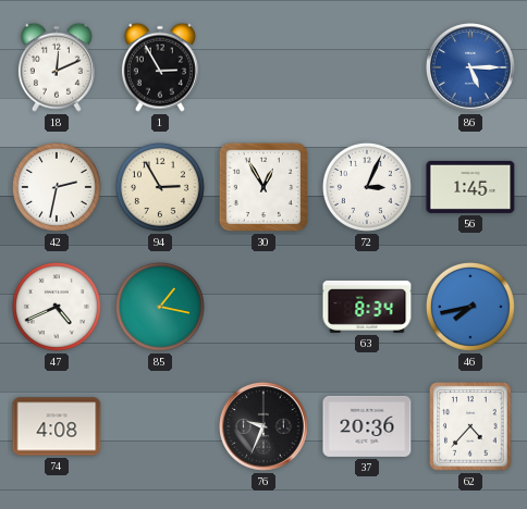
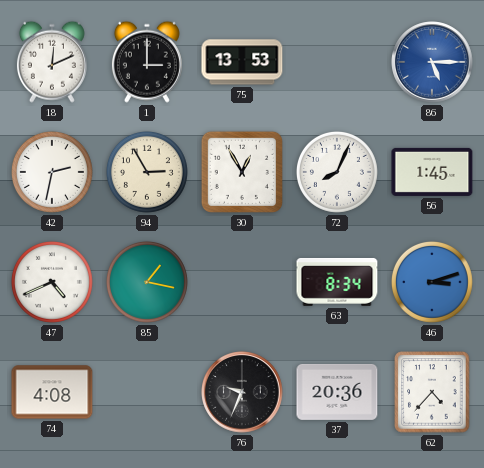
1: 2:55 -> 3:00
75: none -> 13:53
72: 3:04 -> 8:04
46: 7:43 -> 3:12
